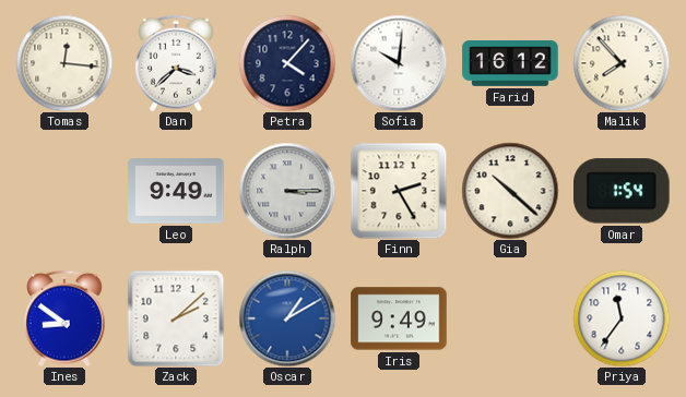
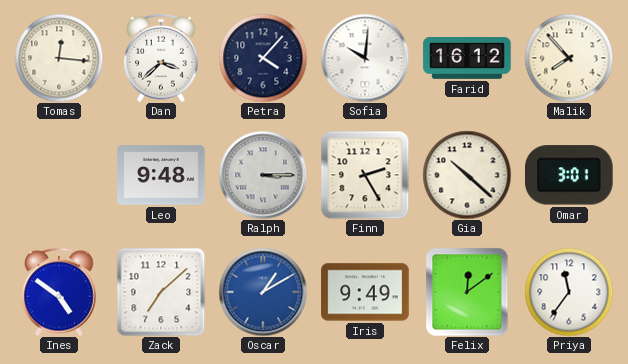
Leo: 9:49 -> 9:48
Omar: 1:54 -> 3:01
Ines: 8:51 -> 4:51
Zack: 2:08 -> 7:08
Felix: none -> 12:09
